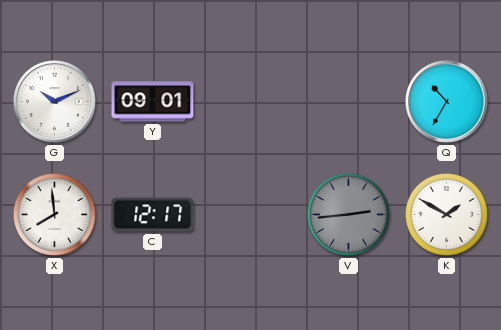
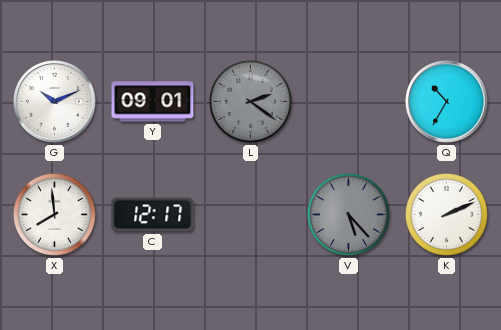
L: none -> 2:21
V: 2:44 -> 5:23
K: 1:50 -> 2:11
